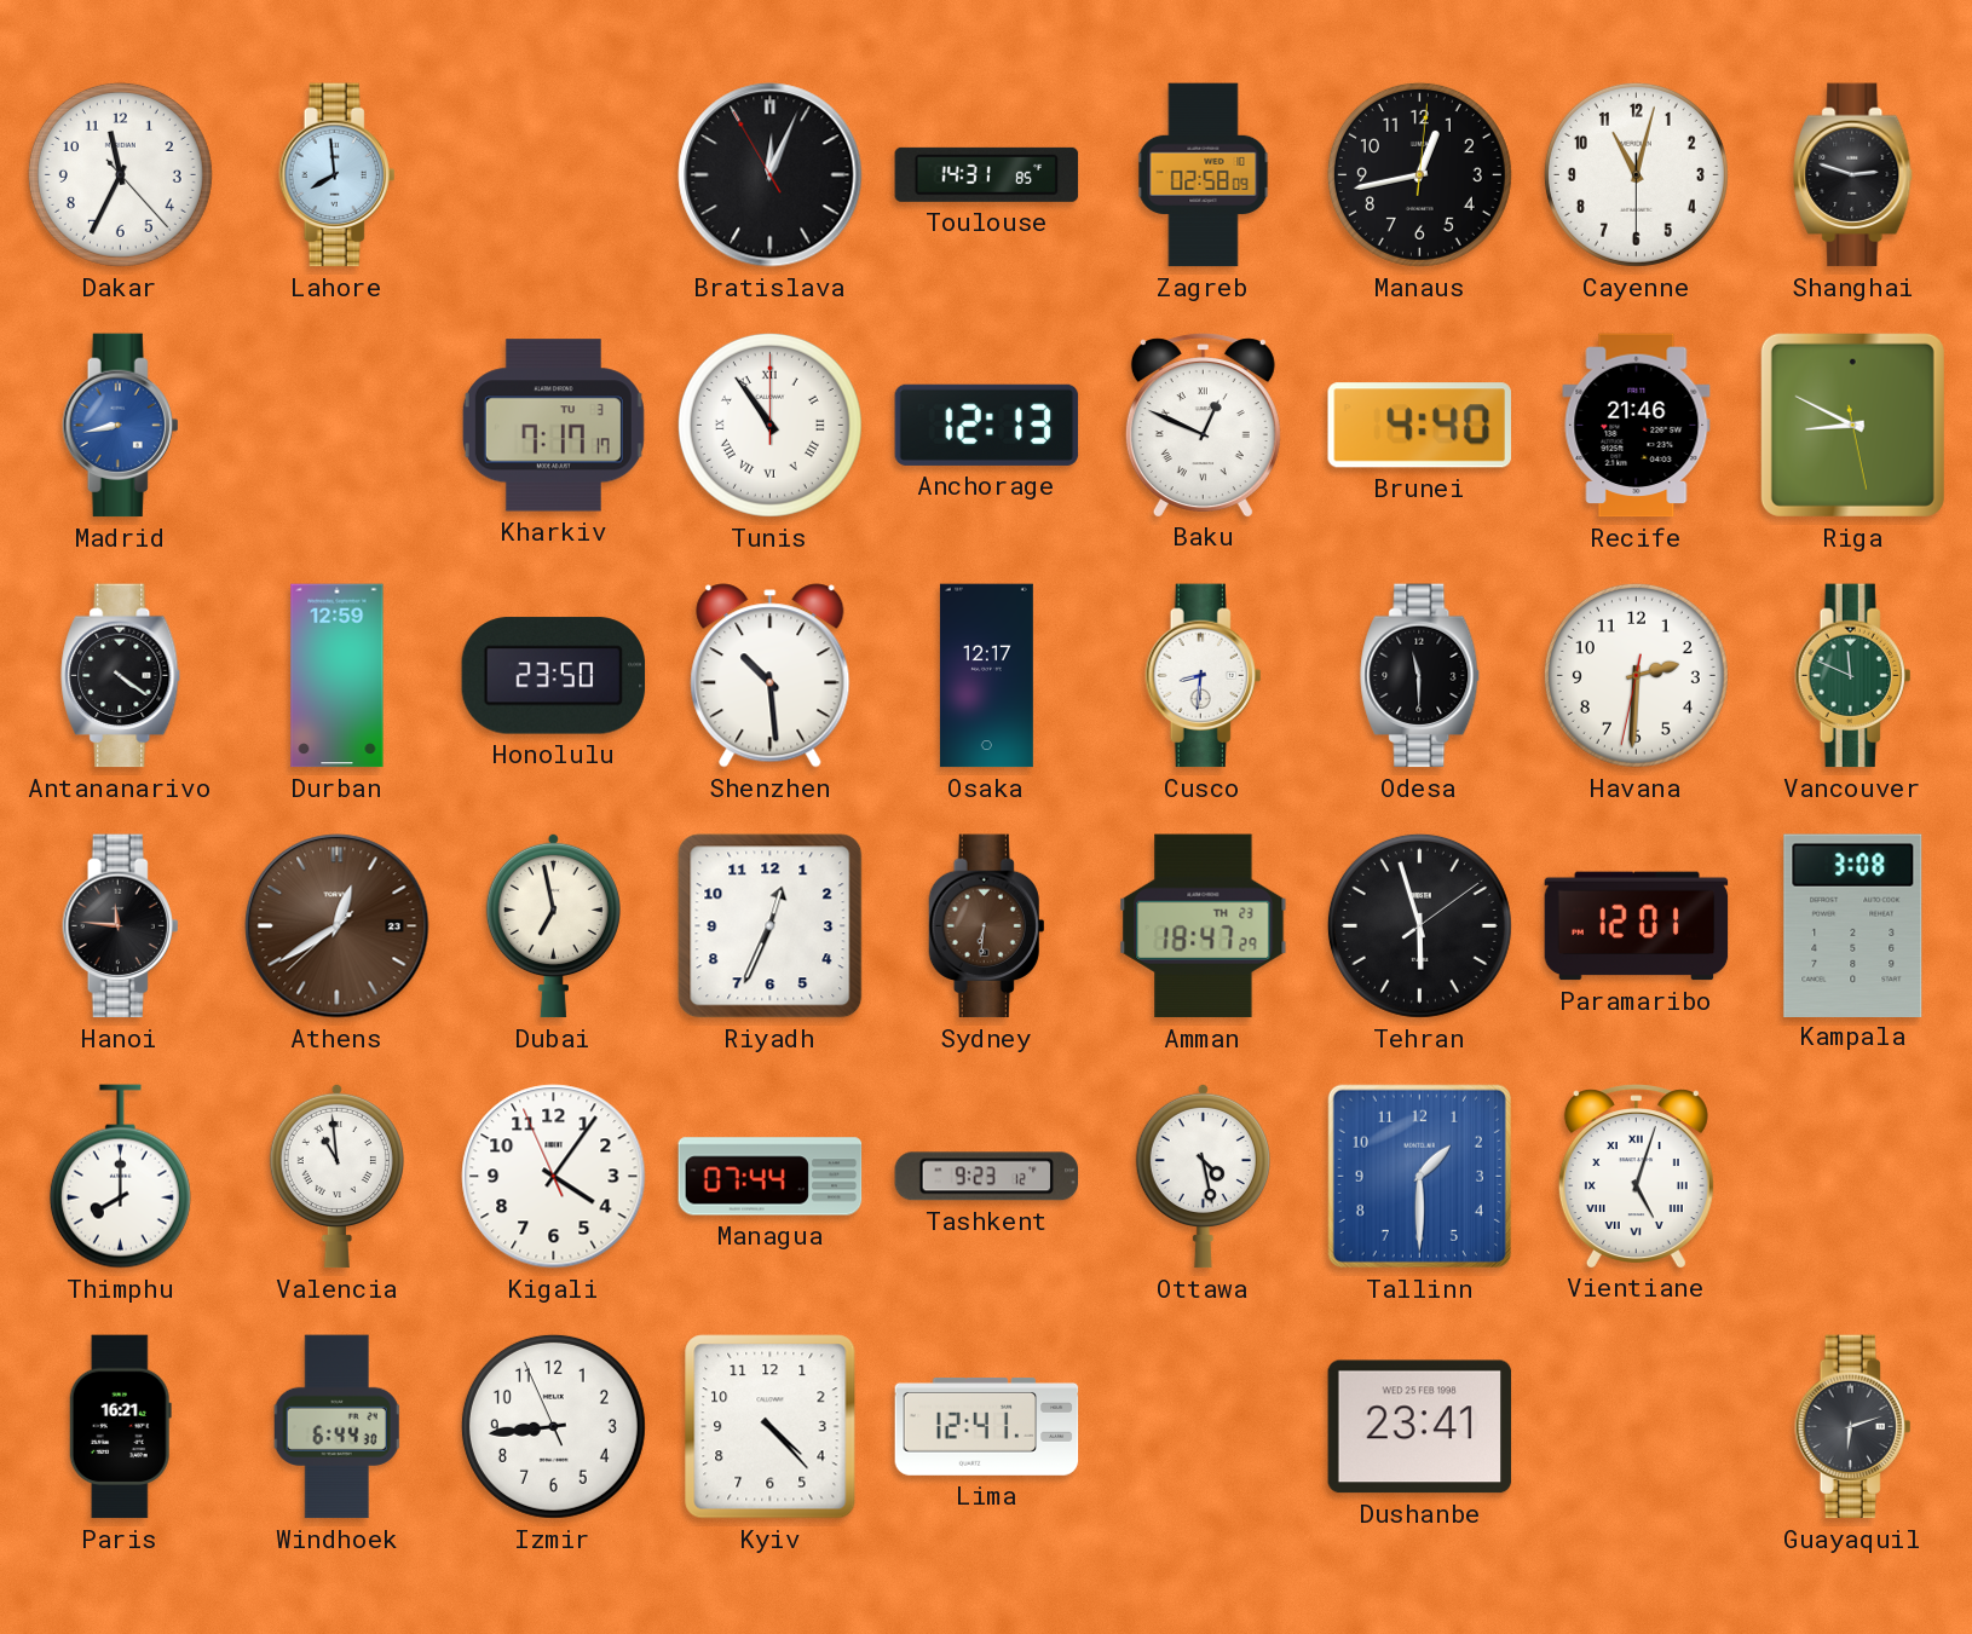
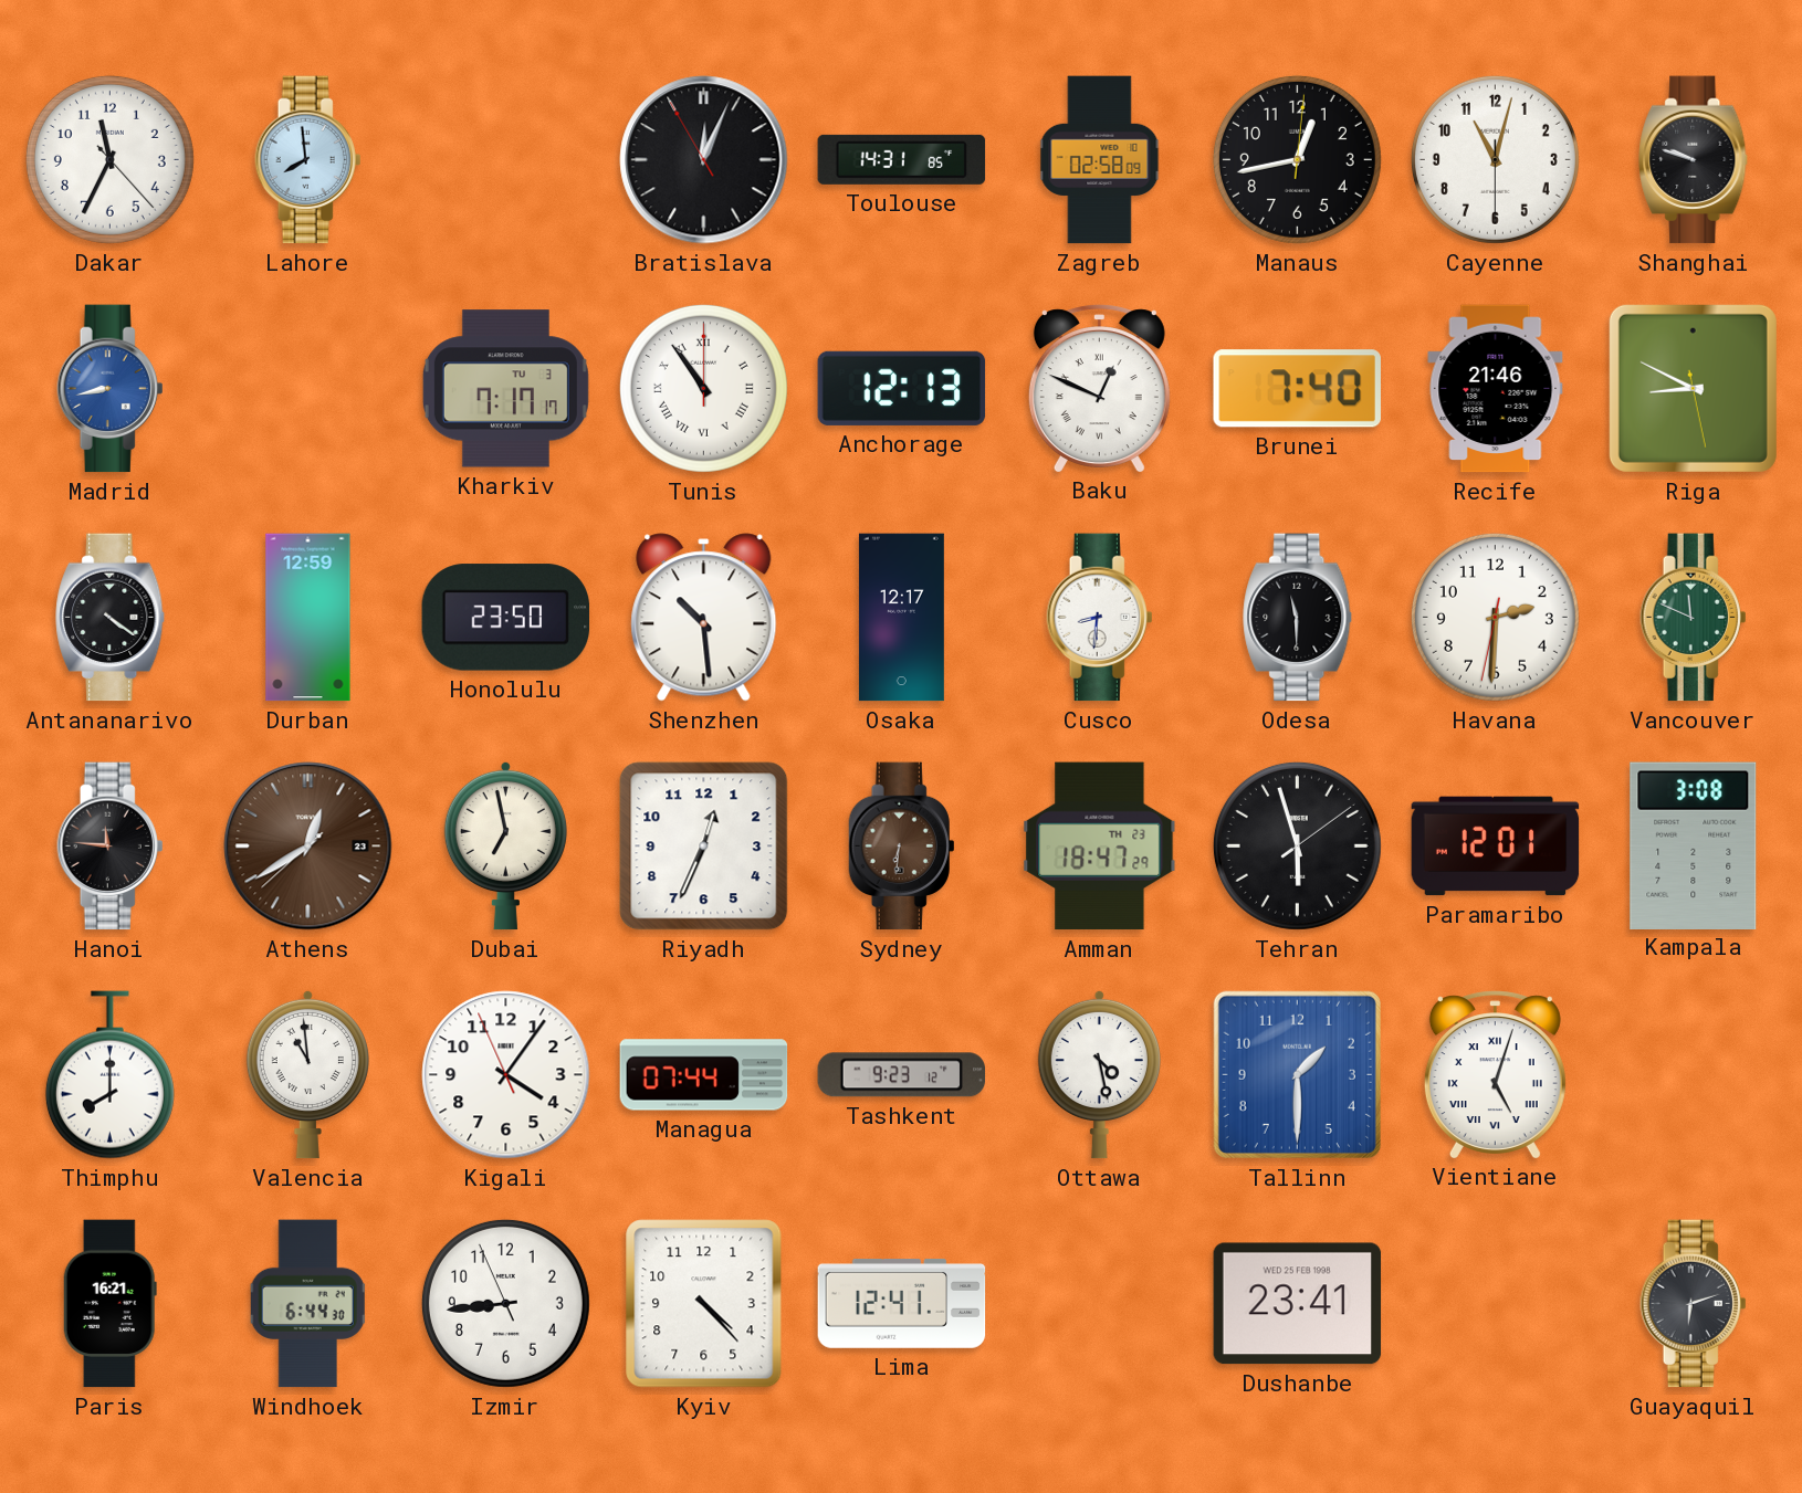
Shanghai: 2:48 -> 9:48
Brunei: 4:40 -> 7:40
